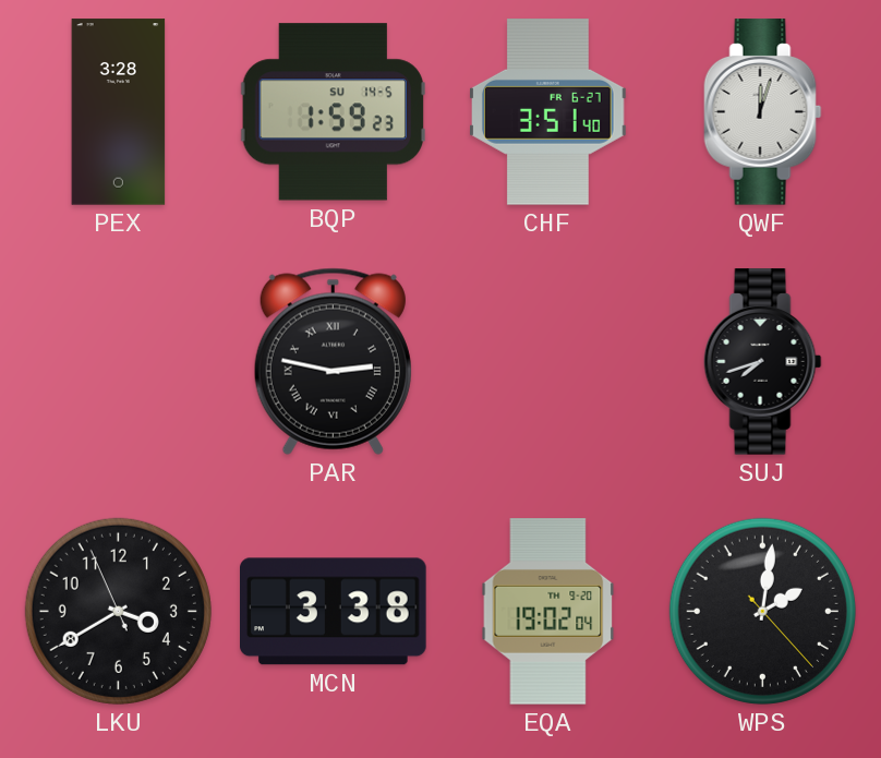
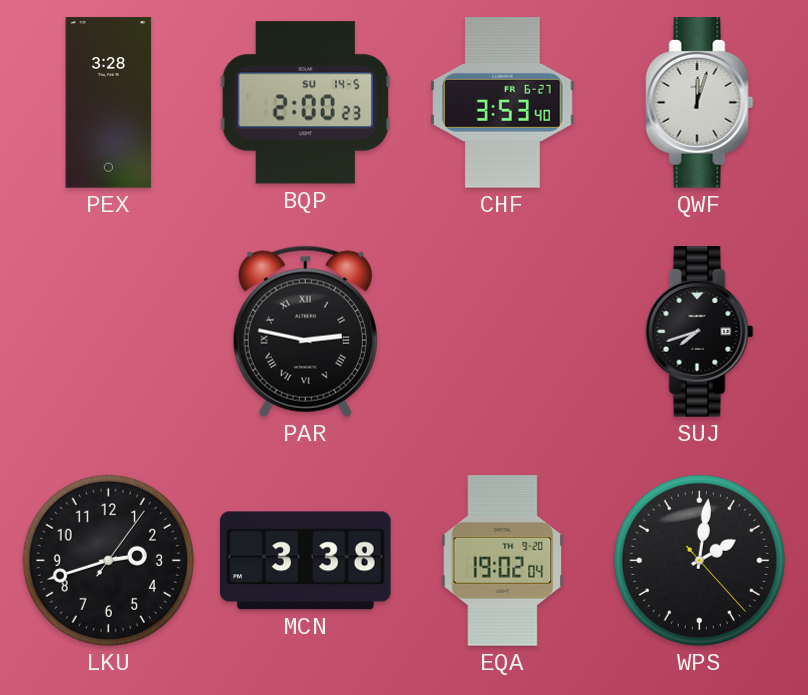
BQP: 1:59 -> 2:00
CHF: 3:51 -> 3:53
LKU: 3:39 -> 2:42
